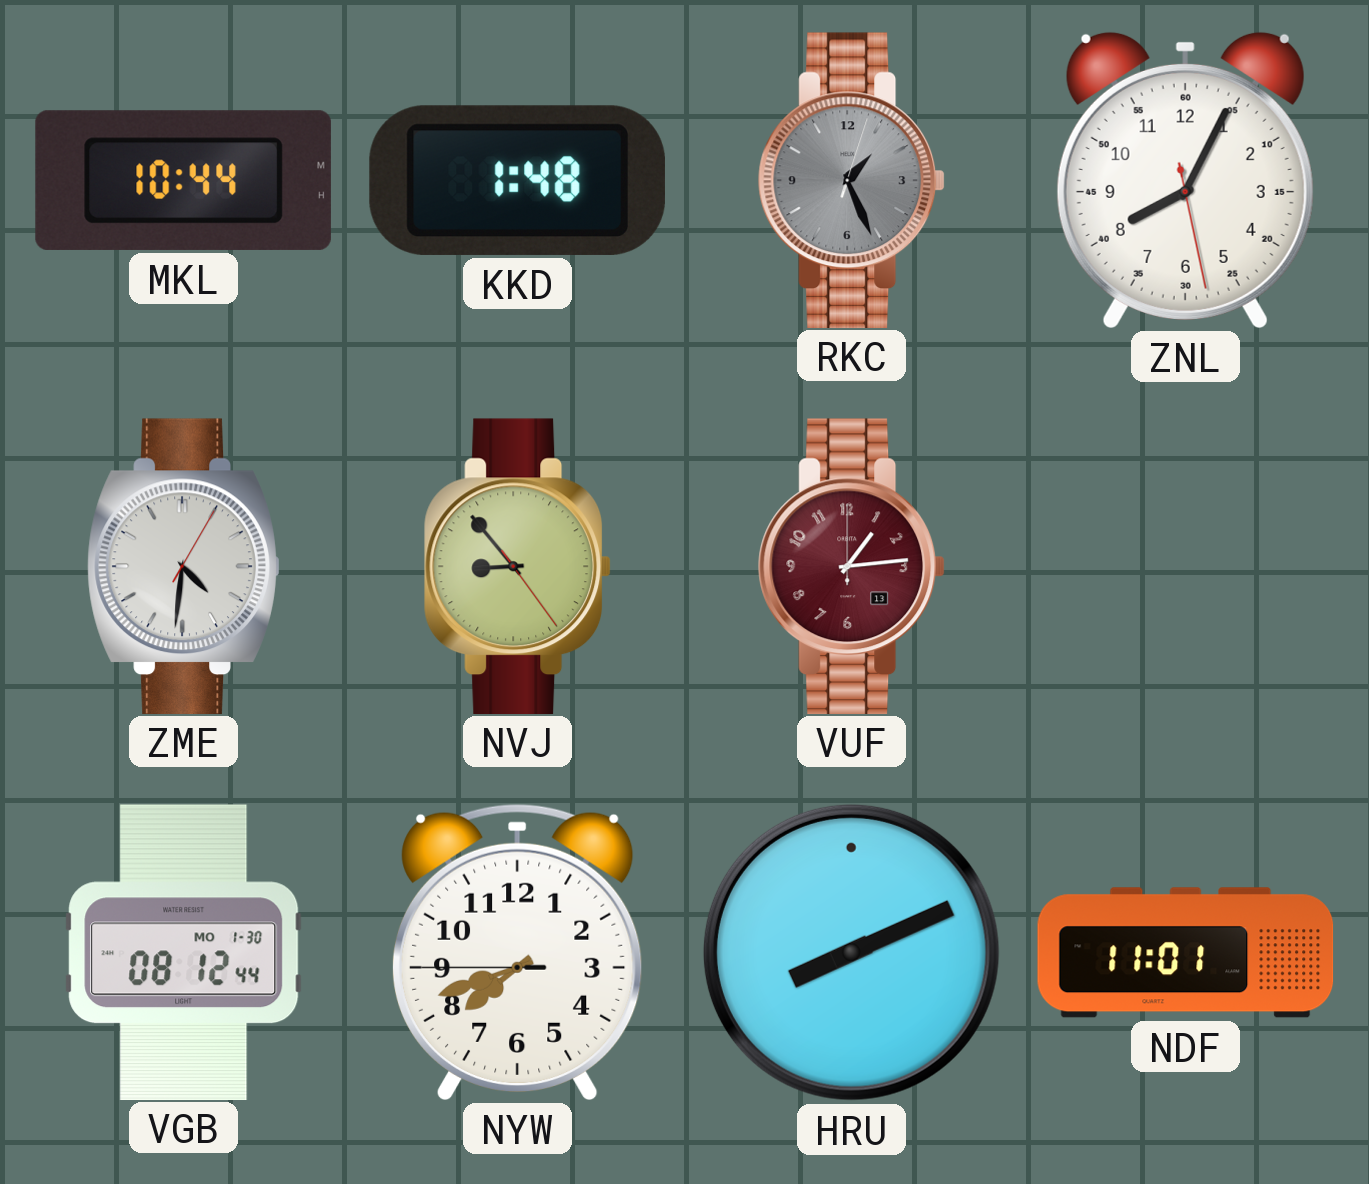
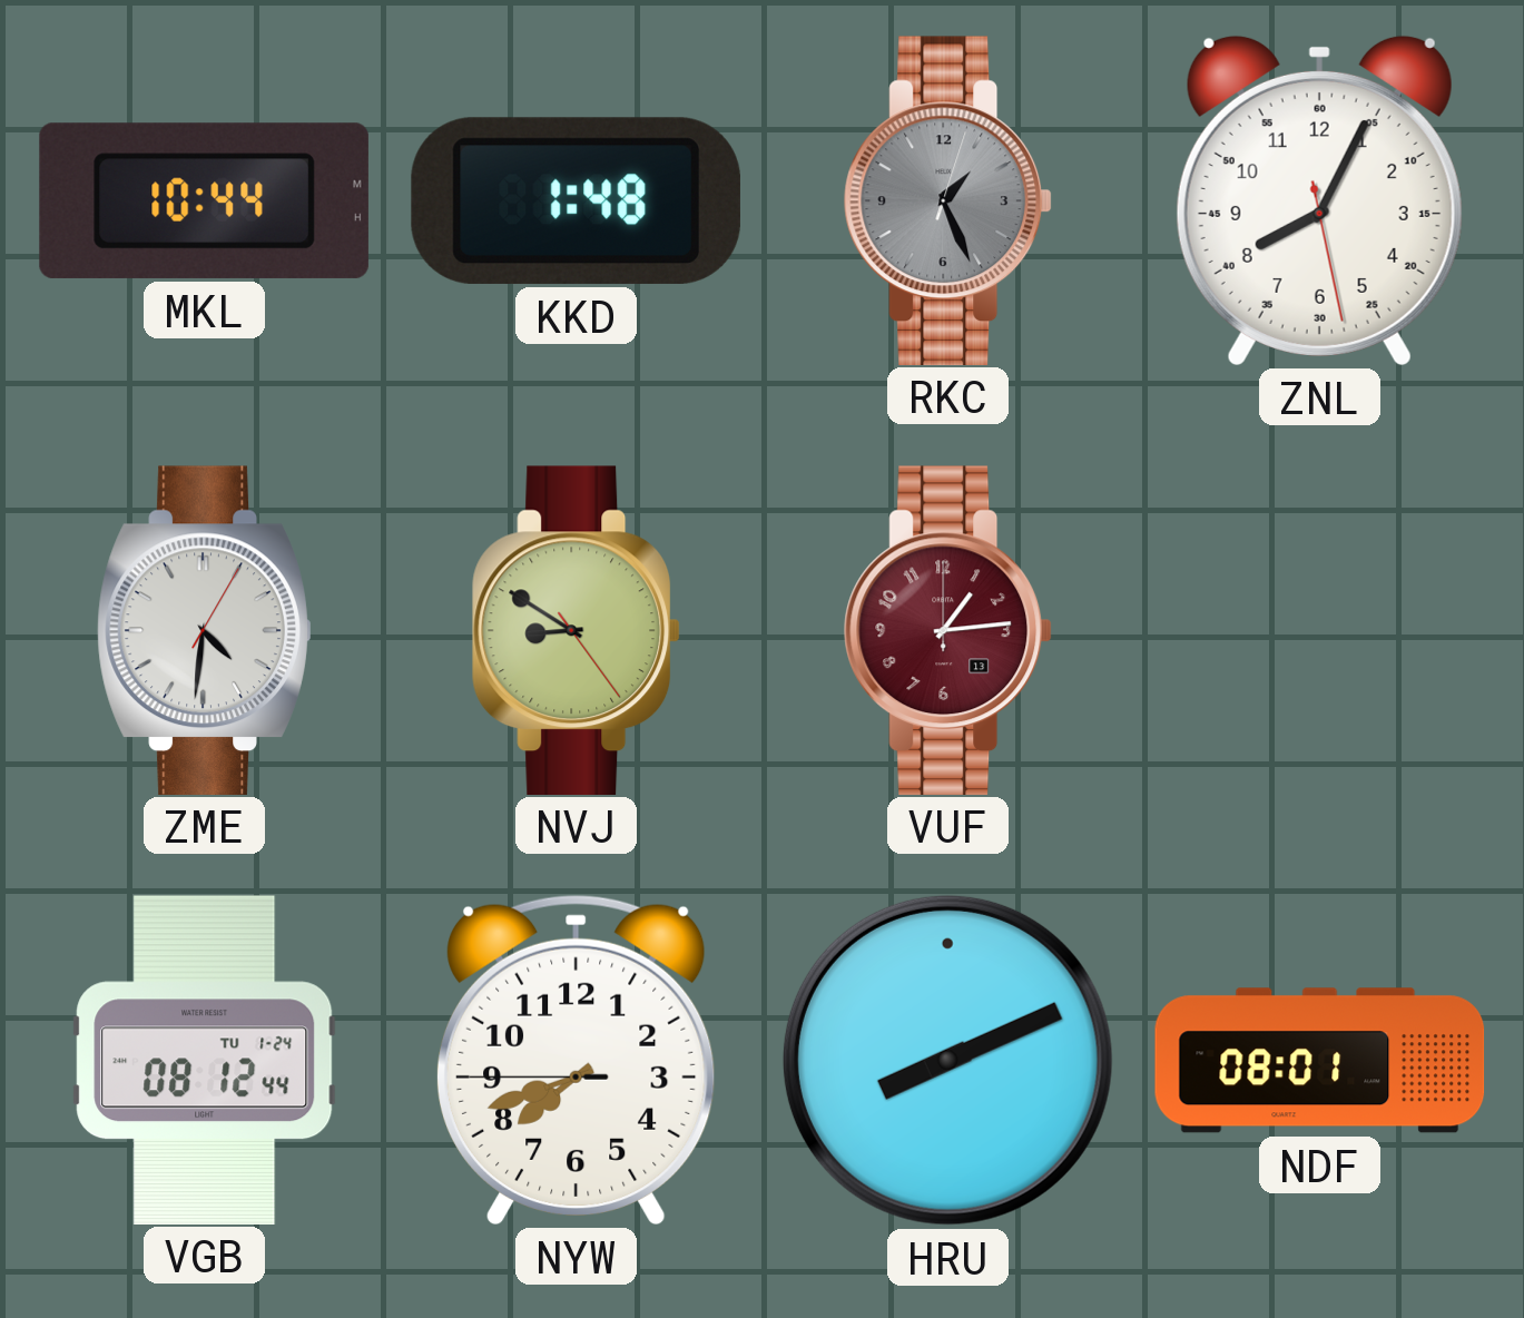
NVJ: 8:53 -> 8:50
VGB date: MO 1-30 -> TU 1-24
NDF: 11:01 -> 08:01
